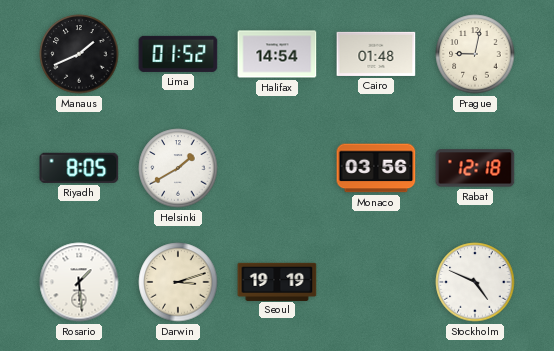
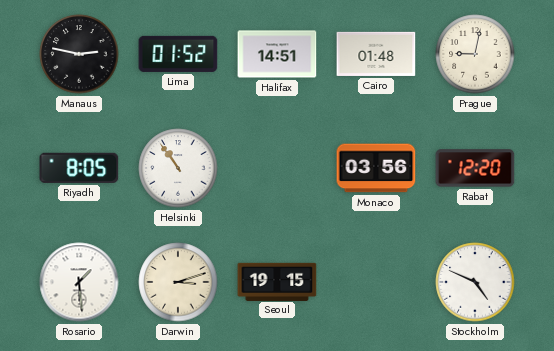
Manaus: 1:41 -> 2:47
Halifax: 14:54 -> 14:51
Helsinki: 1:40 -> 10:54
Rabat: 12:18 -> 12:20
Seoul: 19:19 -> 19:15
